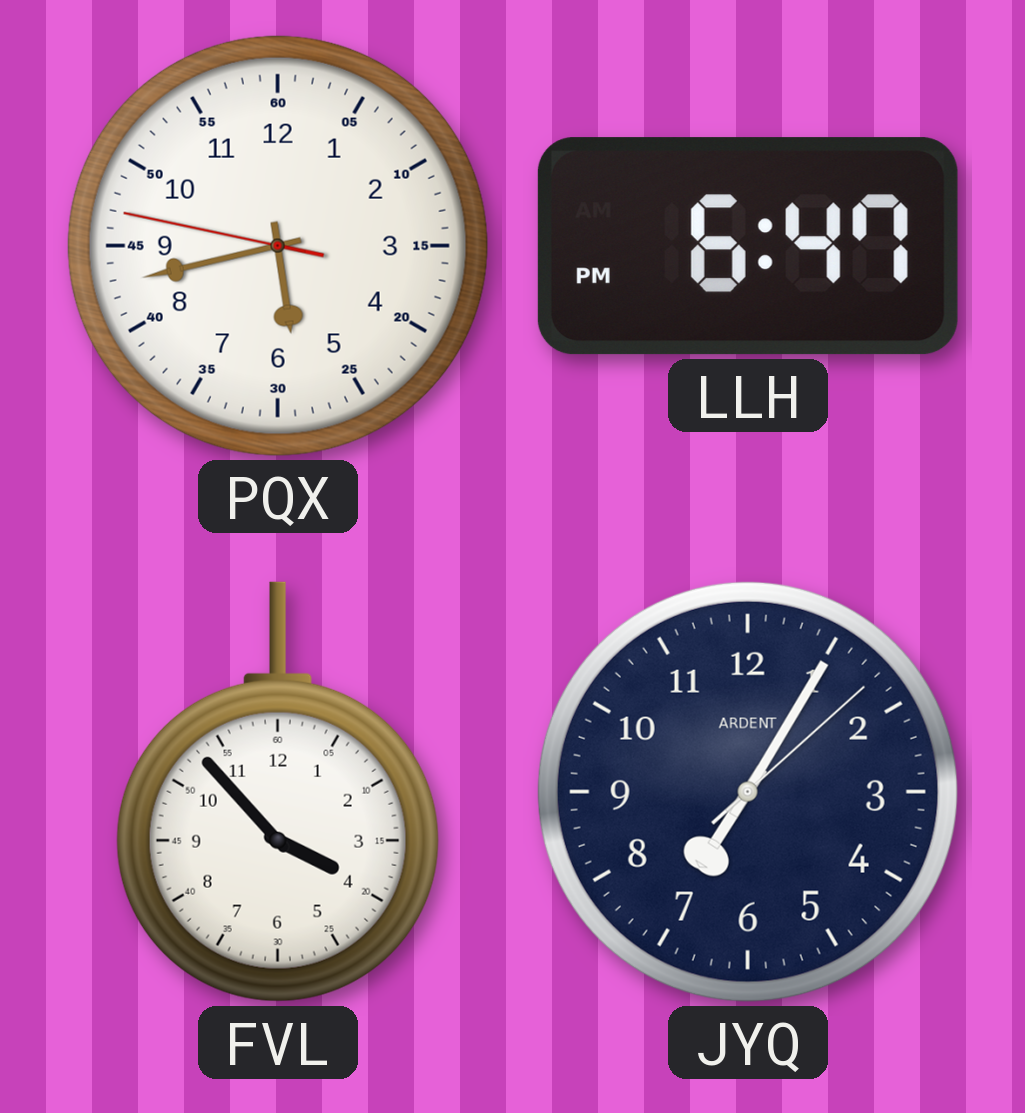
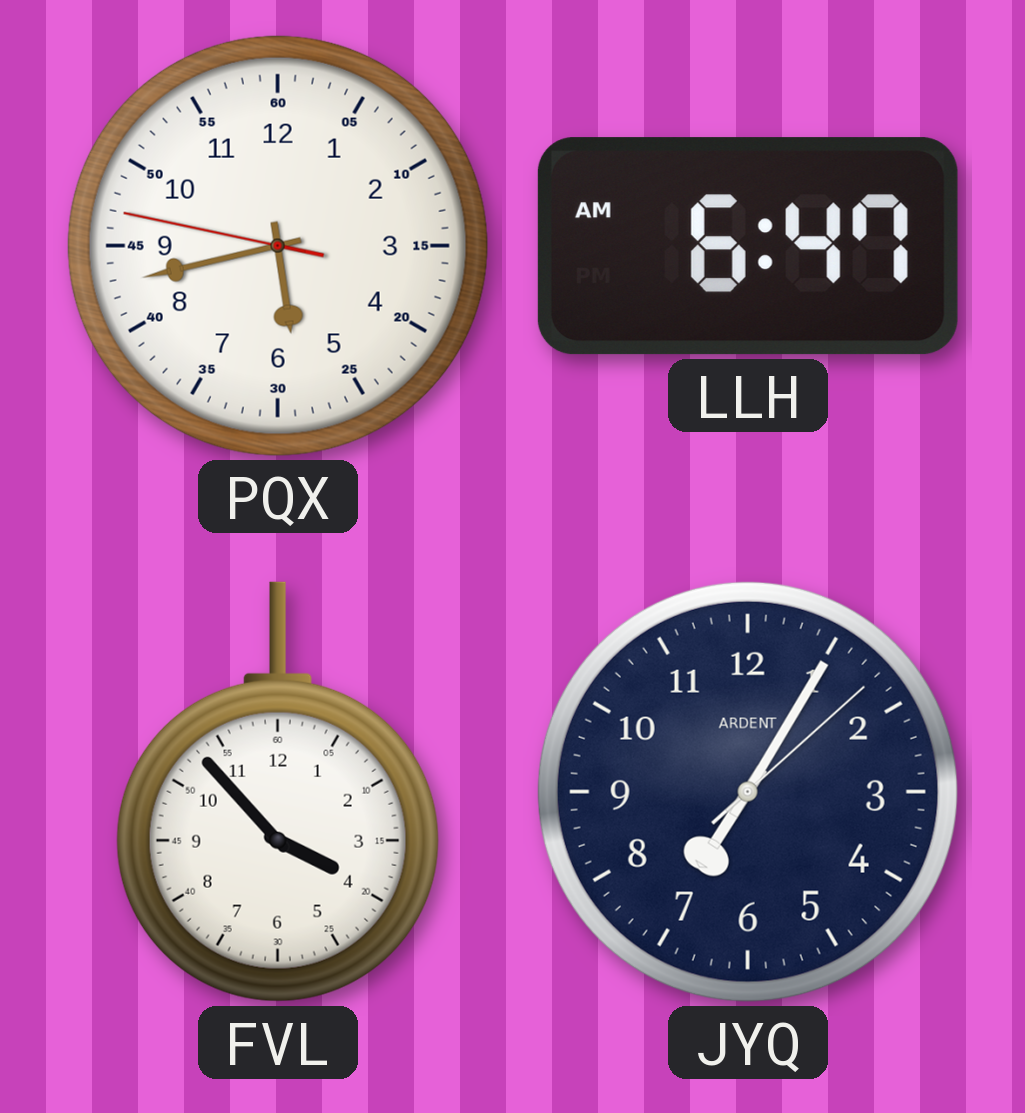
LLH: 6:47 PM -> 6:47 AM
